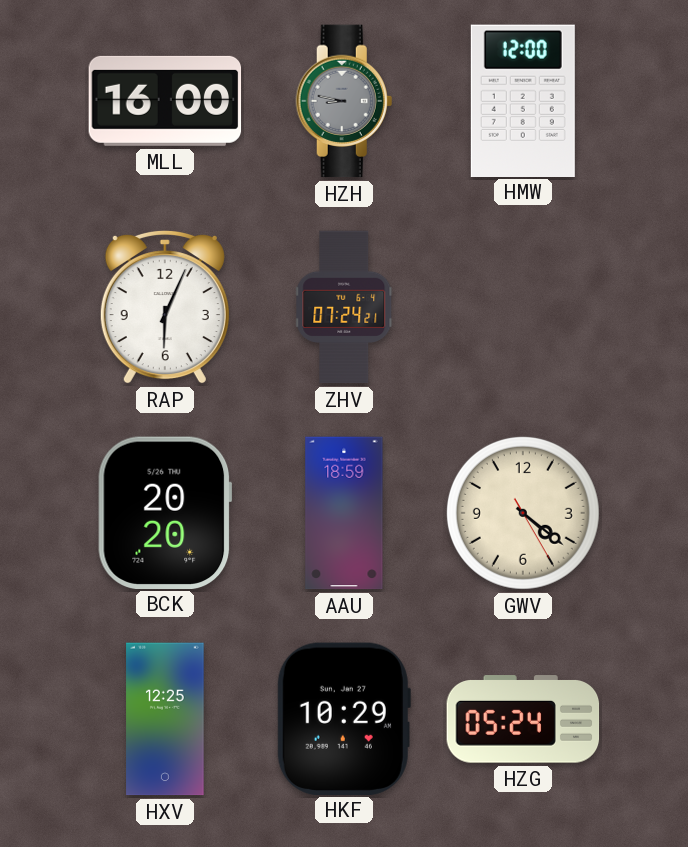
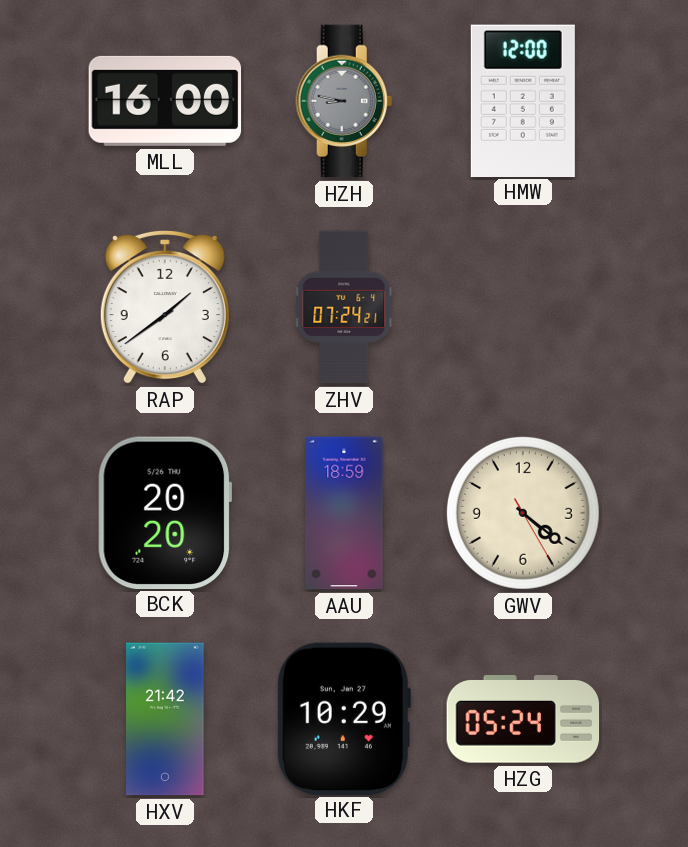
RAP: 6:04 -> 1:39
HXV: 12:25 -> 21:42
